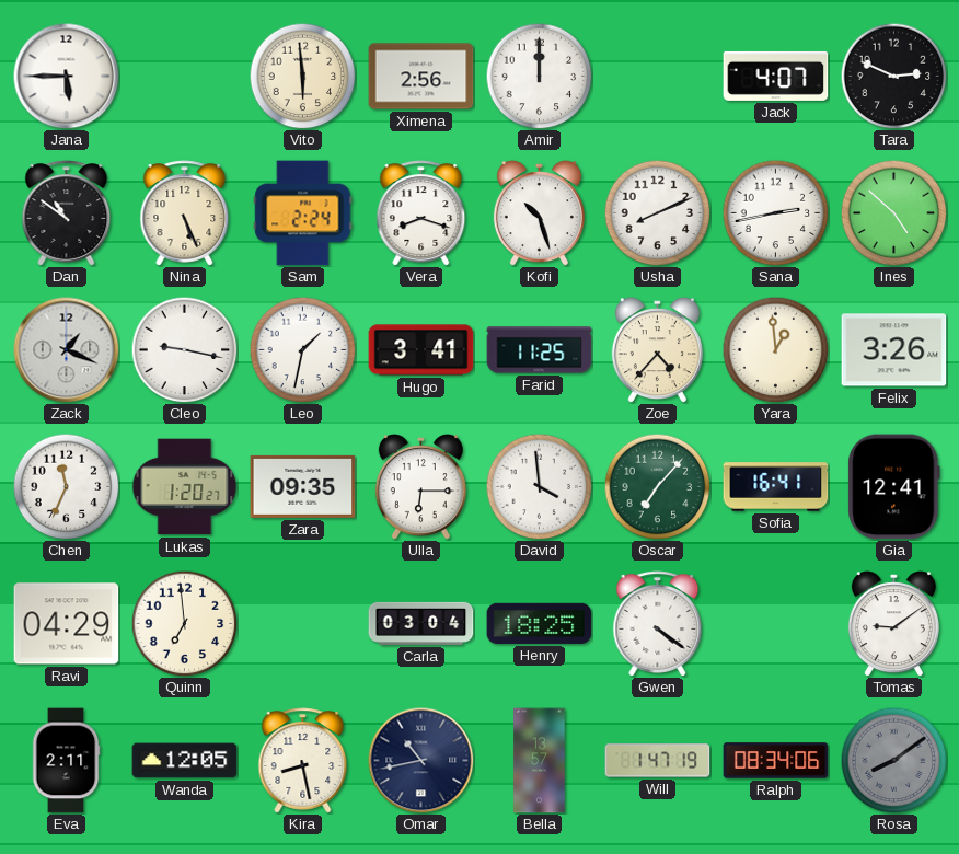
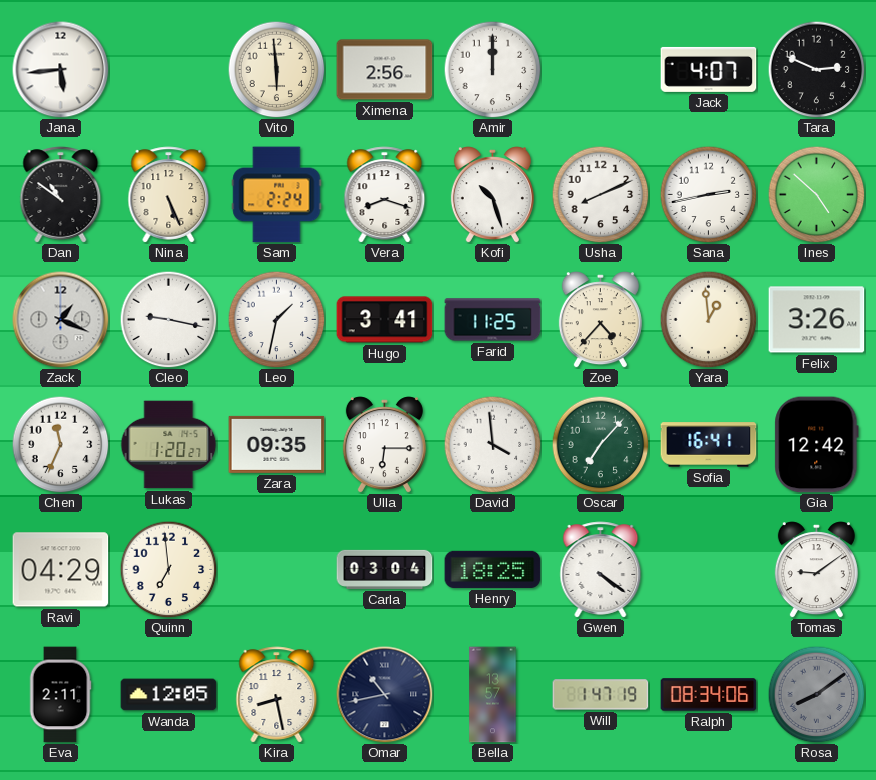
Jana: 5:45 -> 5:44
Gia: 12:41 -> 12:42
